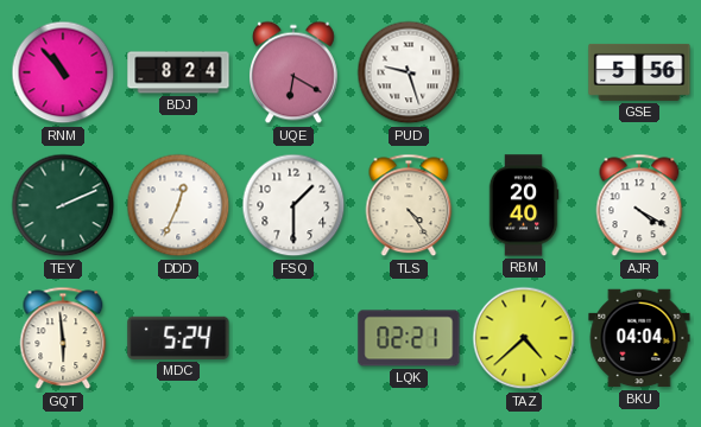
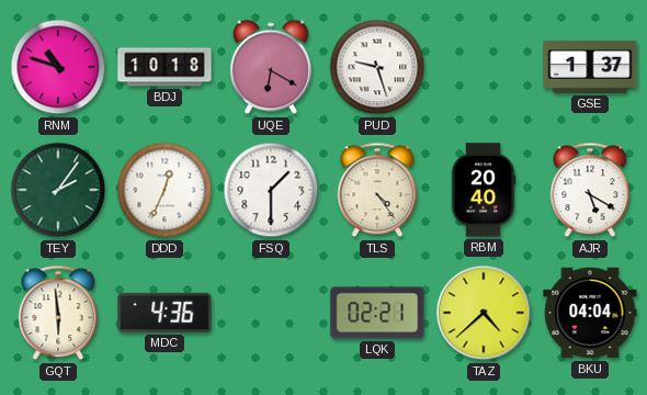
RNM: 10:53 -> 10:48
BDJ: 8:24 -> 10:18
GSE: 5:56 -> 1:37
TEY: 2:11 -> 2:06
AJR: 4:20 -> 5:20
MDC: 5:24 -> 4:36
